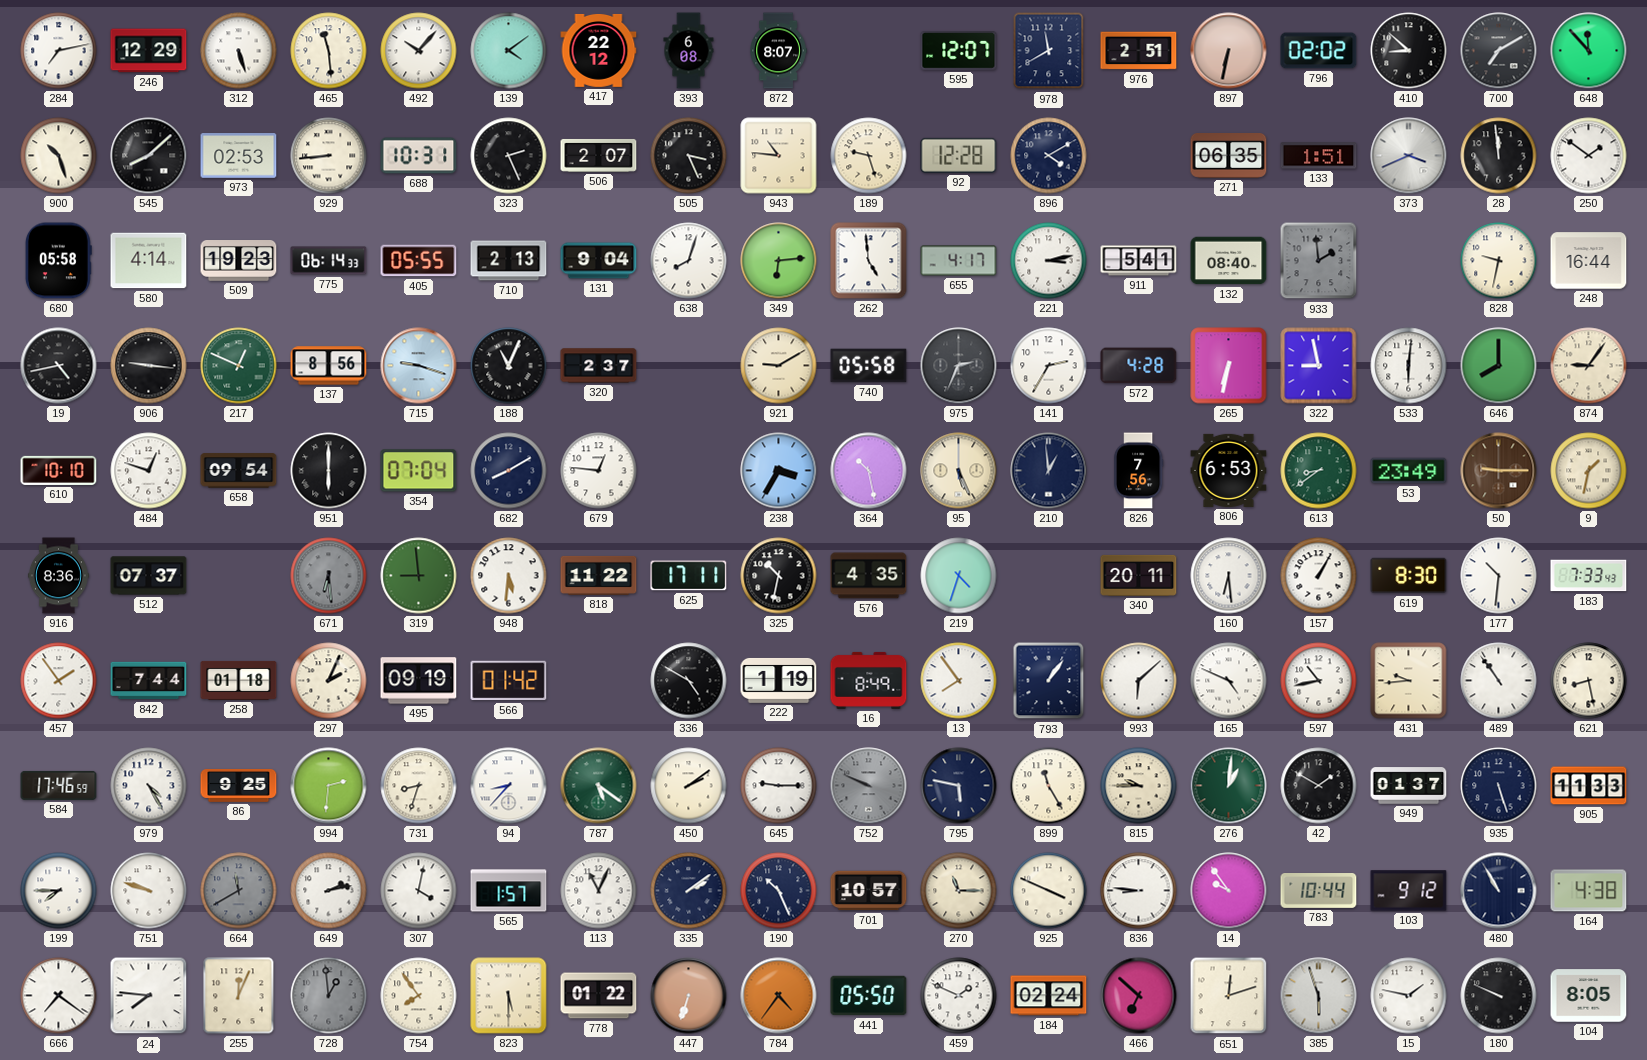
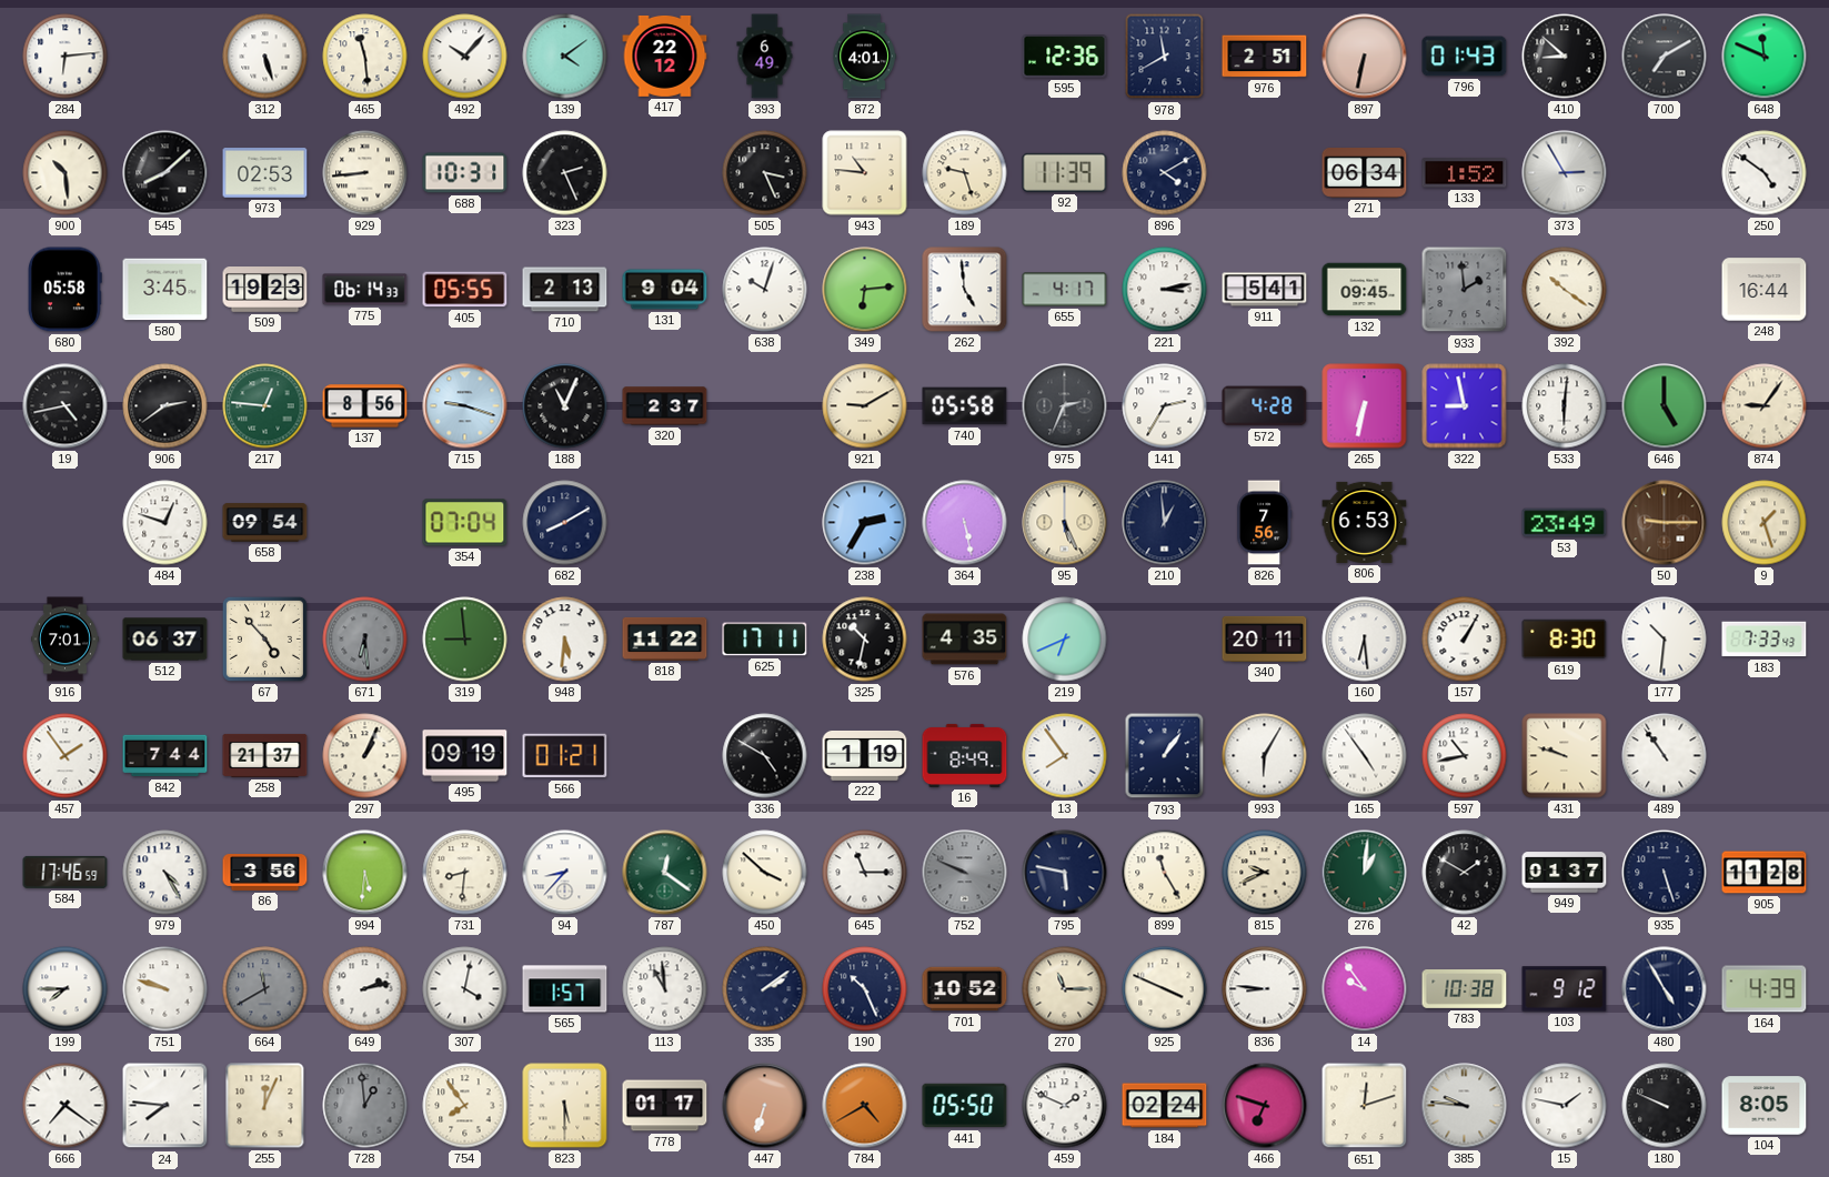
284: 7:13 -> 6:14
246: 12:29 -> none
393: 6:08 -> 6:49
872: 8:07 -> 4:01
595: 12:07 -> 12:36
796: 02:02 -> 01:43
648: 11:53 -> 11:49
900: 10:27 -> 10:29
506: 2:07 -> none
92: 12:28 -> 11:39
271: 06:35 -> 06:34
133: 1:51 -> 1:52
373: 3:41 -> 2:55
28: 11:59 -> none
250: 1:51 -> 4:51
580: 4:14 -> 3:45
638: 8:03 -> 10:03
132: 08:40 -> 09:45
392: none -> 10:21
828: 9:32 -> none
906: 9:16 -> 2:39
217: 12:49 -> 12:46
646: 8:00 -> 5:00
610: 10:10 -> none
951: 6:00 -> none
679: 12:46 -> none
238: 3:35 -> 2:35
364: 10:28 -> 5:28
613: 8:39 -> none
9: 1:32 -> 1:27
916: 8:36 -> 7:01
512: 07:37 -> 06:37
67: none -> 4:53
219: 4:33 -> 6:41
258: 01:18 -> 21:37
297: 2:04 -> 1:04
566: 01:42 -> 01:21
993: 6:08 -> 6:05
165: 4:49 -> 4:54
431: 9:44 -> 9:48
621: 8:28 -> none
86: 9:25 -> 3:56
994: 2:31 -> 5:31
731: 8:33 -> 8:31
787: 5:21 -> 12:21
450: 2:09 -> 3:52
645: 9:15 -> 11:15
815: 9:45 -> 9:41
905: 11:33 -> 11:28
113: 11:04 -> 10:59
701: 10:57 -> 10:52
783: 10:44 -> 10:38
480: 10:55 -> 4:55
164: 4:38 -> 4:39
778: 01:22 -> 01:17
784: 4:36 -> 4:40
466: 6:52 -> 6:48
385: 5:57 -> 9:46
